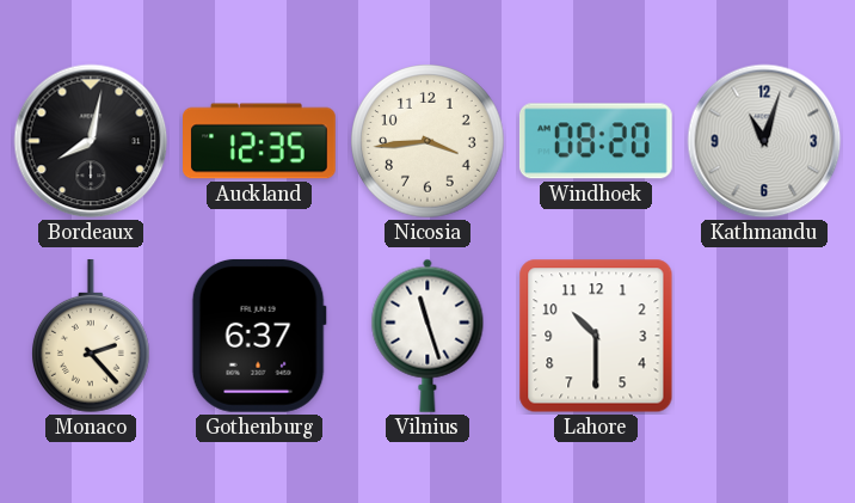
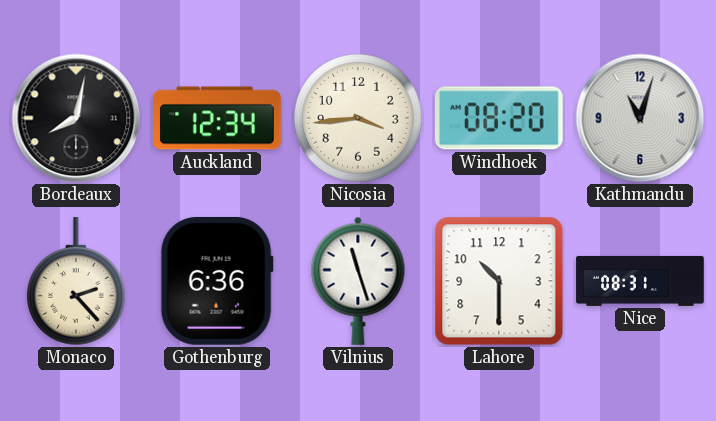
Auckland: 12:35 -> 12:34
Gothenburg: 6:37 -> 6:36
Nice: none -> 08:31
